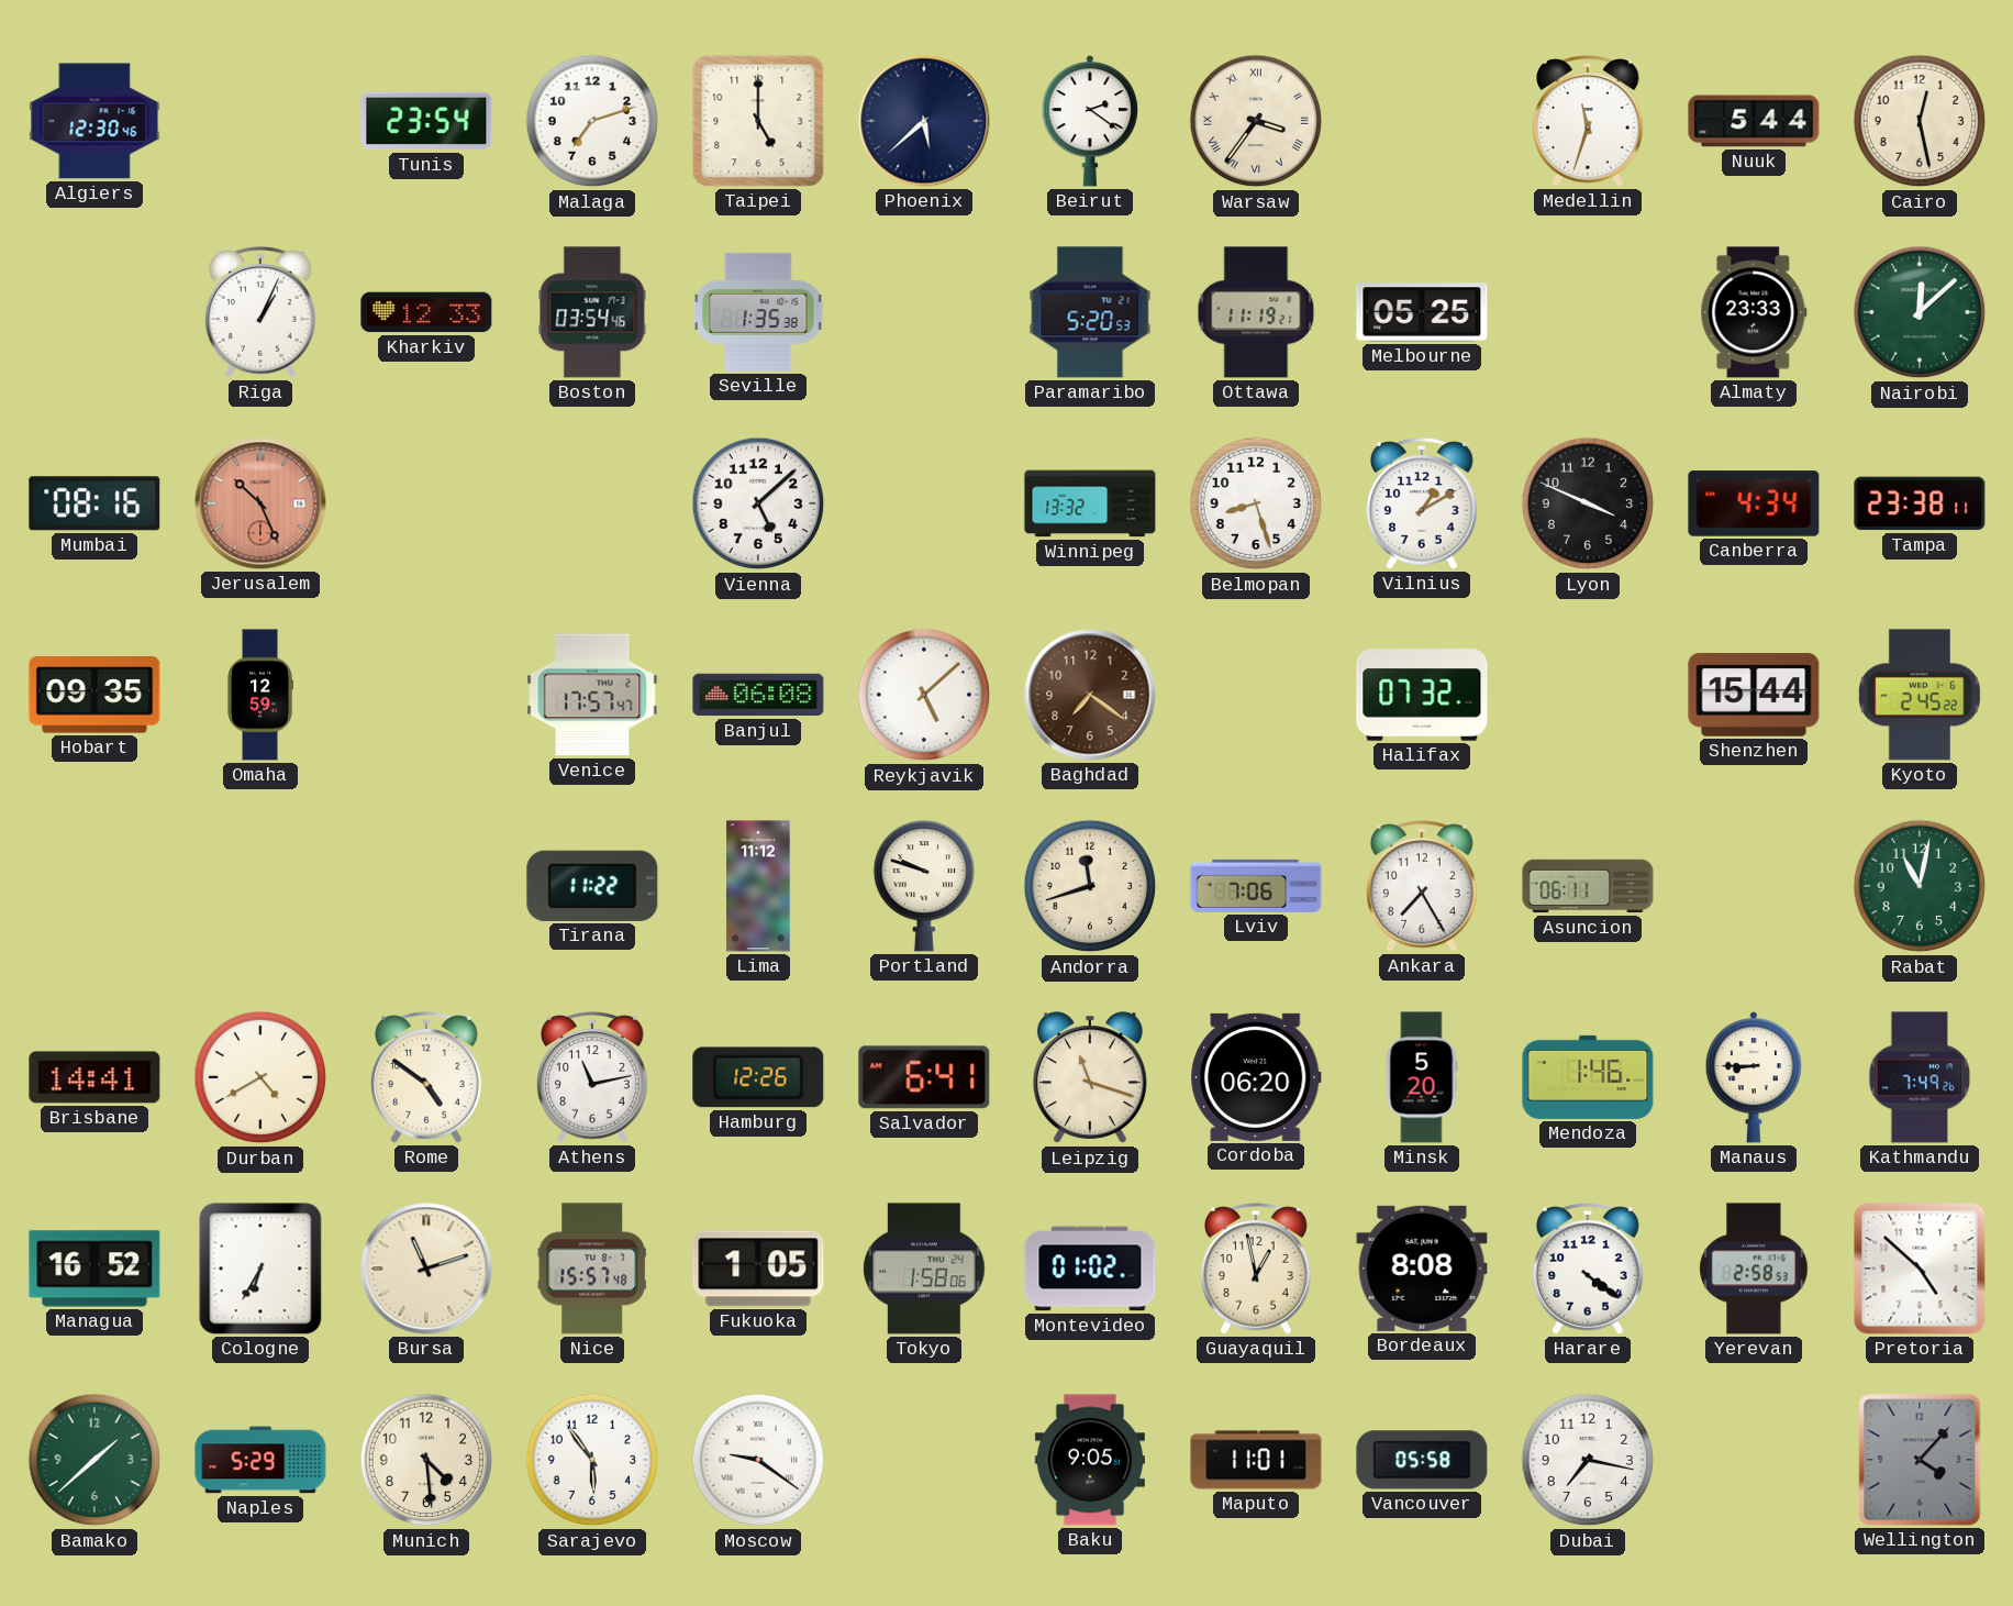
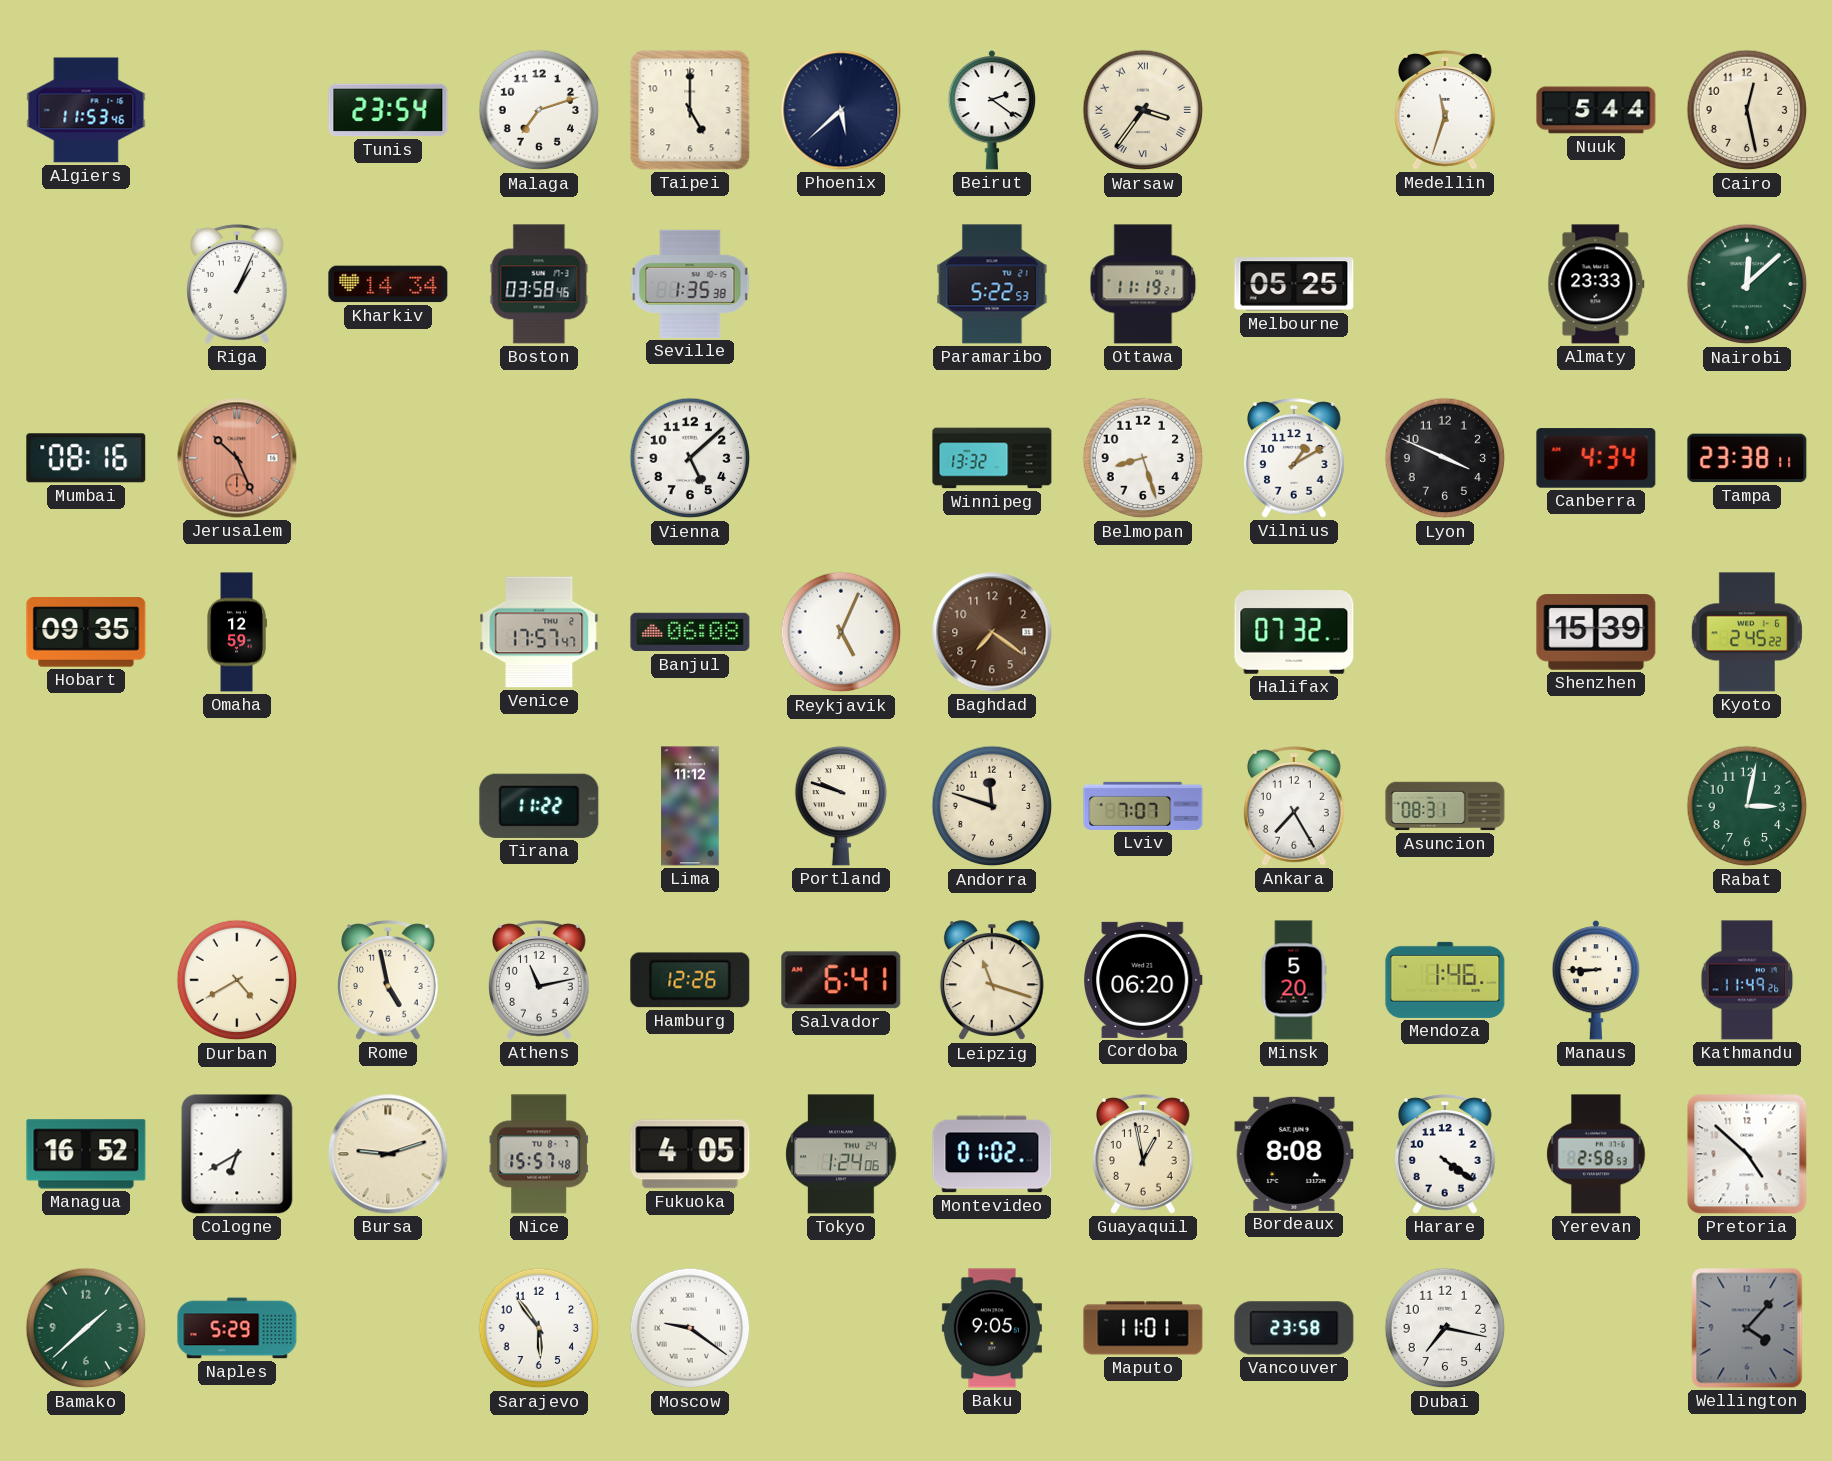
Algiers: 12:30 -> 11:53
Kharkiv: 12:33 -> 14:34
Boston: 03:54 -> 03:58
Paramaribo: 5:20 -> 5:22
Reykjavik: 5:08 -> 5:04
Shenzhen: 15:44 -> 15:39
Andorra: 11:42 -> 11:48
Lviv: 7:06 -> 7:07
Asuncion: 06:11 -> 08:31
Rabat: 11:02 -> 3:02
Brisbane: 14:41 -> none
Rome: 4:51 -> 4:58
Kathmandu: 7:49 -> 11:49
Cologne: 6:35 -> 6:40
Bursa: 11:12 -> 9:12
Fukuoka: 1:05 -> 4:05
Tokyo: 1:58 -> 1:24
Munich: 4:29 -> none
Vancouver: 05:58 -> 23:58
